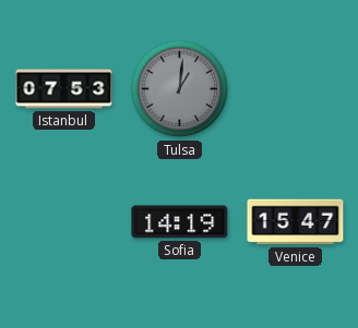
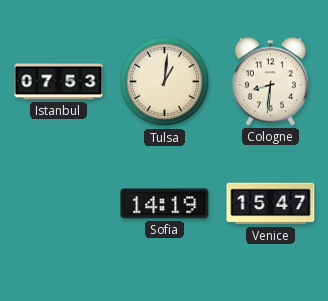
Tulsa dial: grey -> cream
Cologne: none -> 8:31
